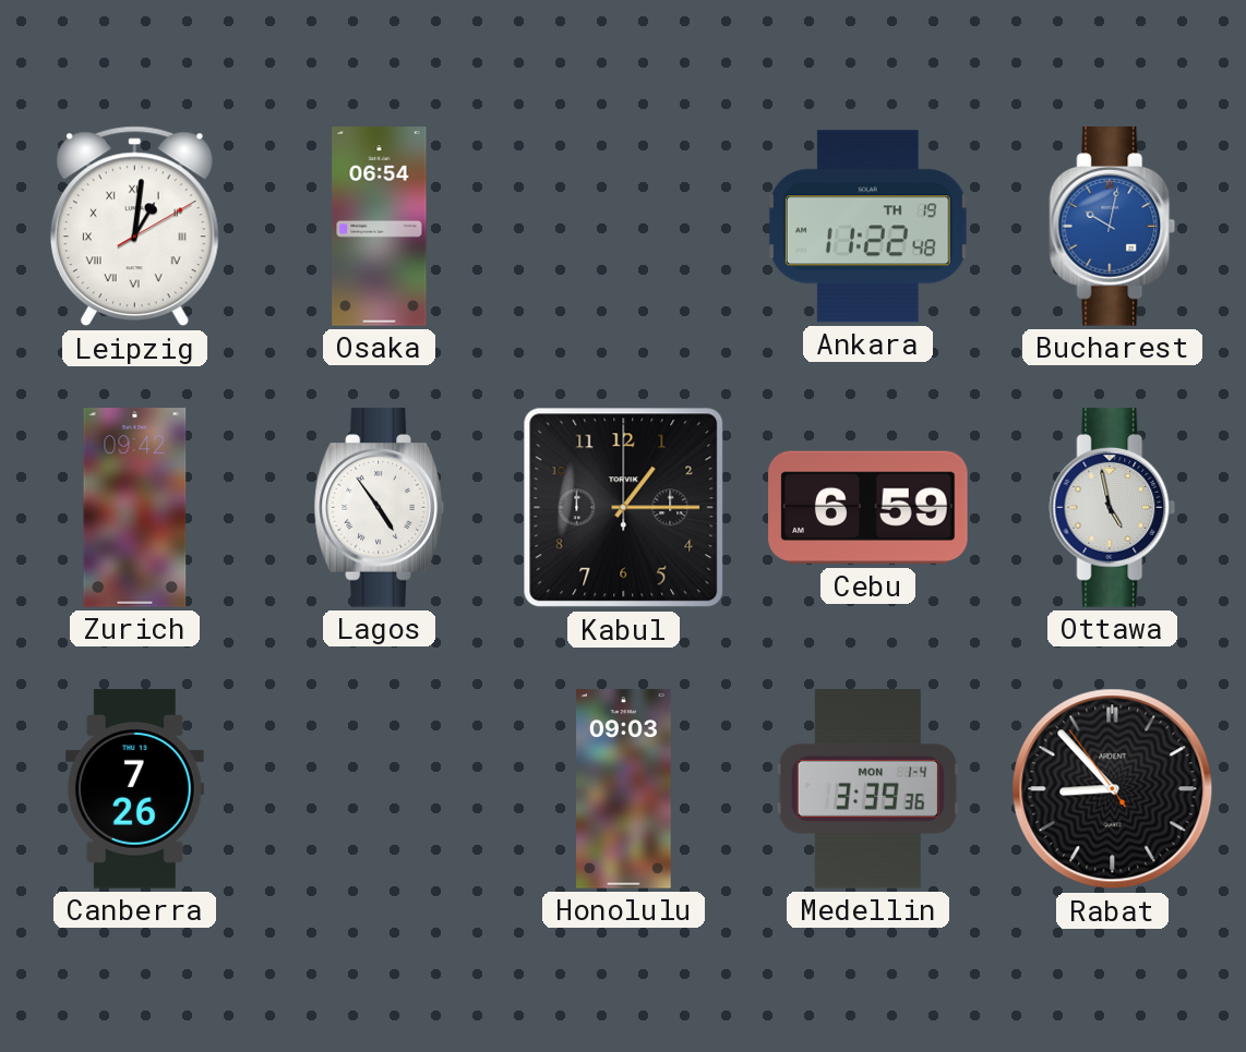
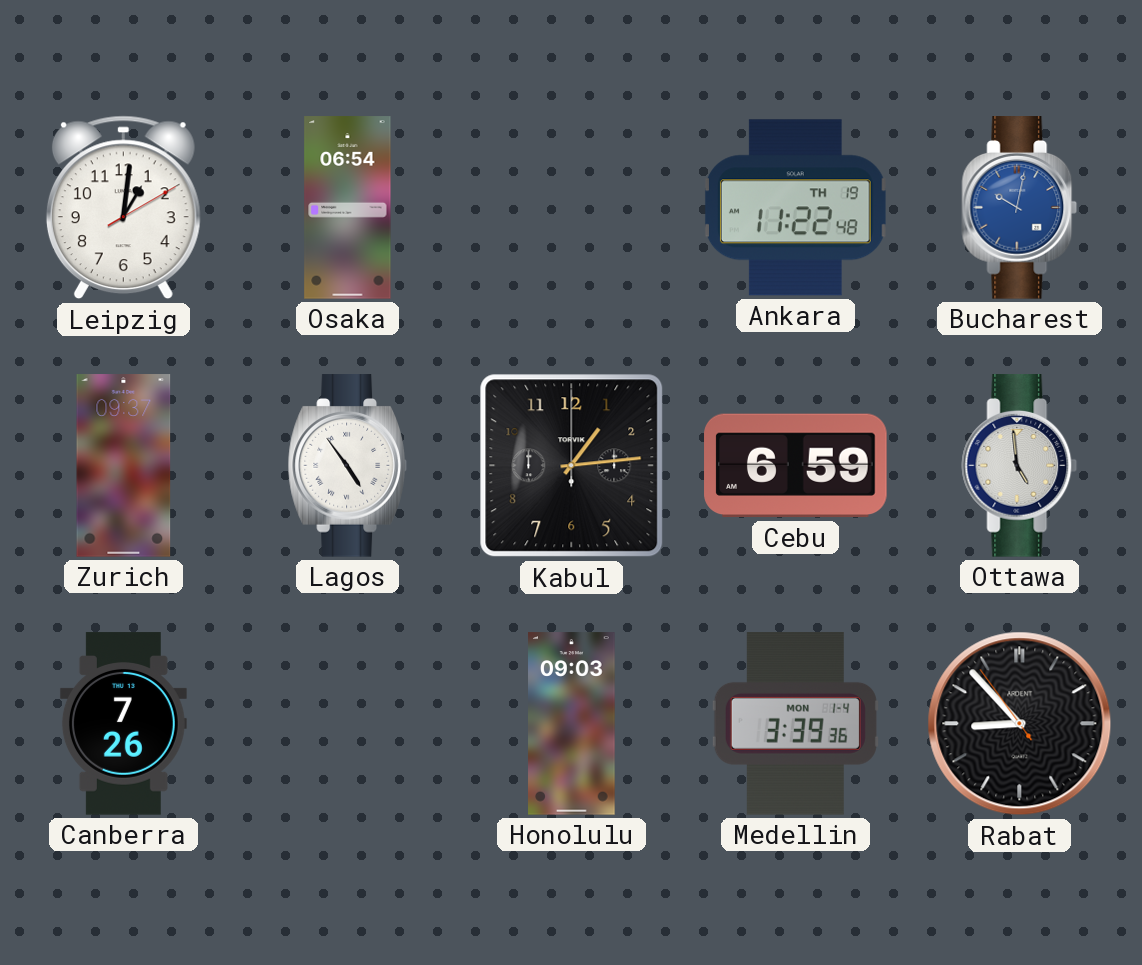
Leipzig numerals: Roman -> Arabic
Zurich: 09:42 -> 09:37
Kabul: 1:15 -> 1:14
Ottawa: 4:58 -> 4:59
